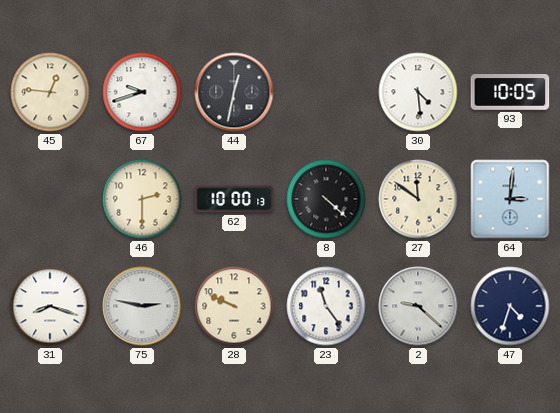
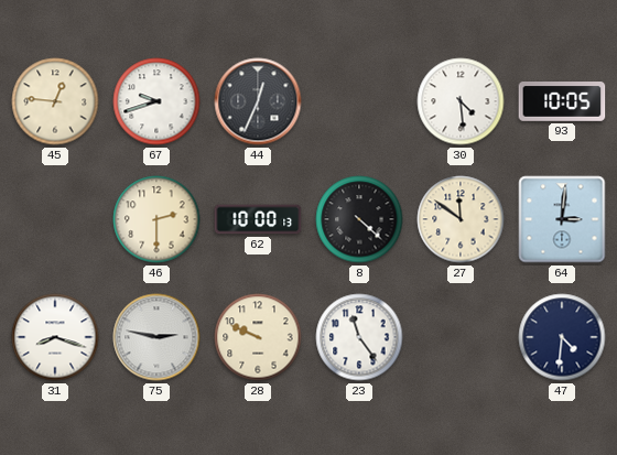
44: 12:32 -> 12:34
2: 9:22 -> none
47: 4:33 -> 4:31
